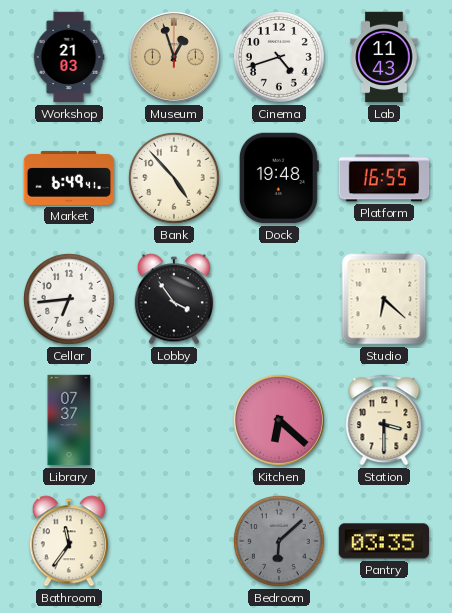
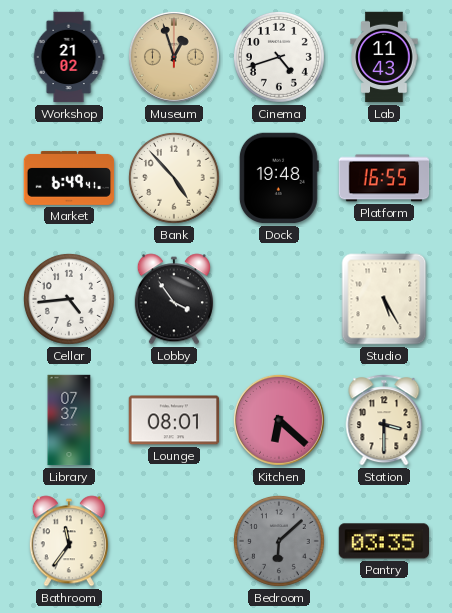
Workshop: 21:03 -> 21:02
Cellar: 6:44 -> 4:44
Studio: 6:22 -> 5:25
Lounge: none -> 08:01
